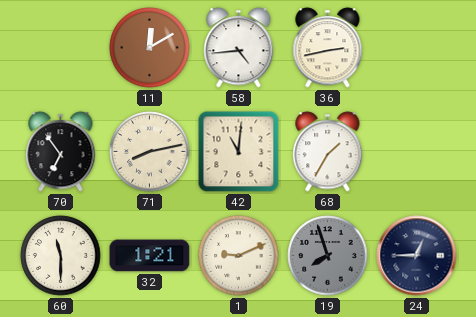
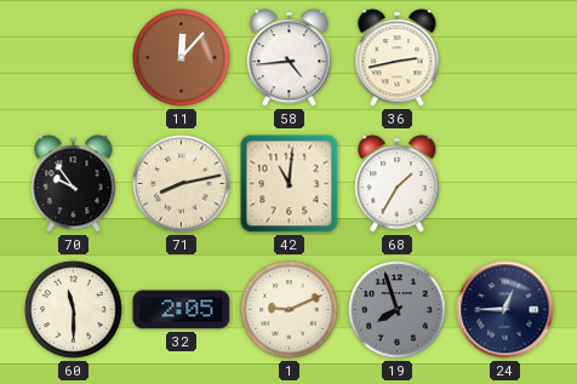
11: 12:10 -> 12:07
70: 6:54 -> 9:54
32: 1:21 -> 2:05
